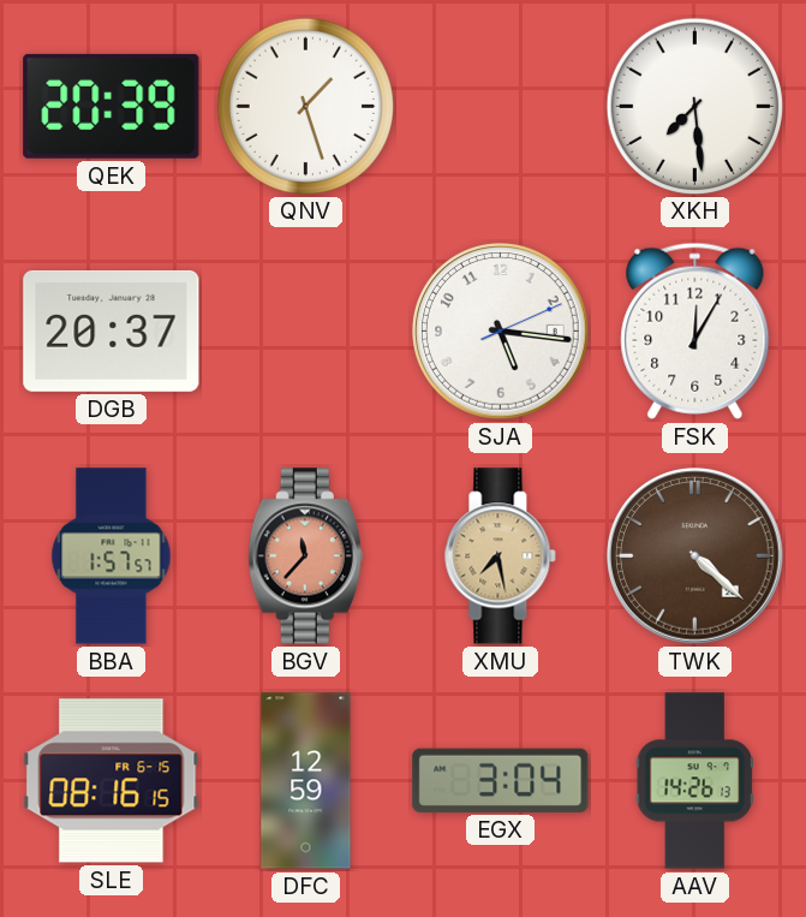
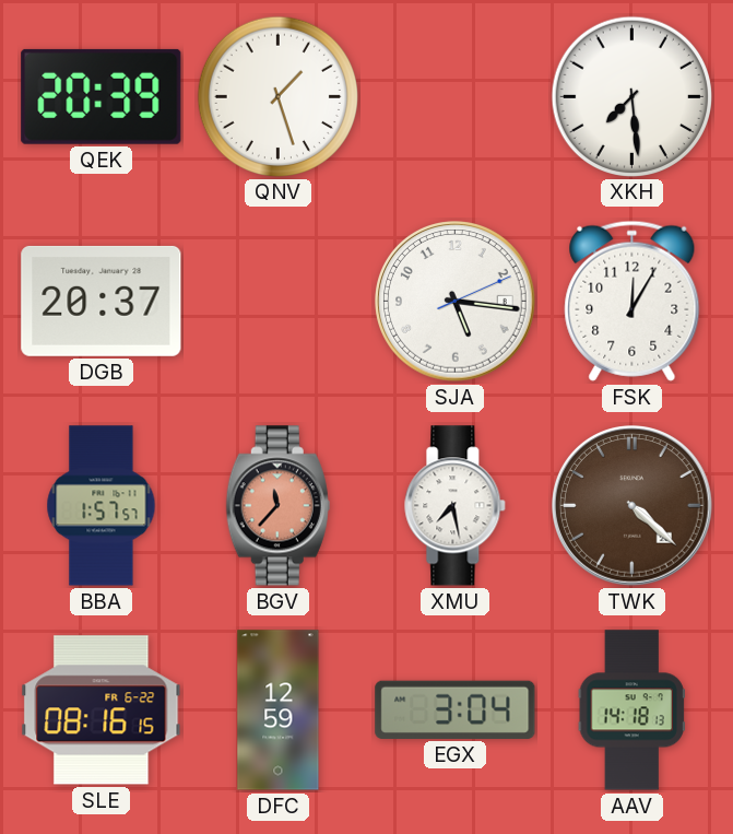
XMU dial: champagne -> white
SLE date: FR 6-15 -> FR 6-22
AAV: 14:26 -> 14:18
